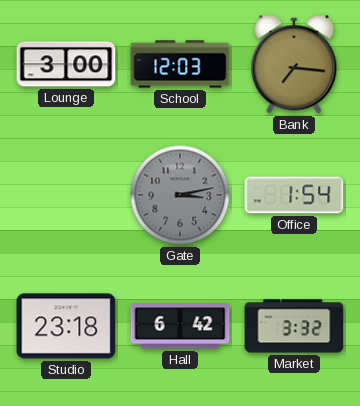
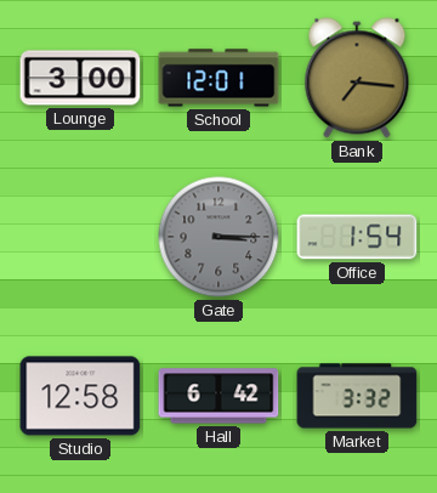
School: 12:03 -> 12:01
Gate: 3:13 -> 3:15
Studio: 23:18 -> 12:58
